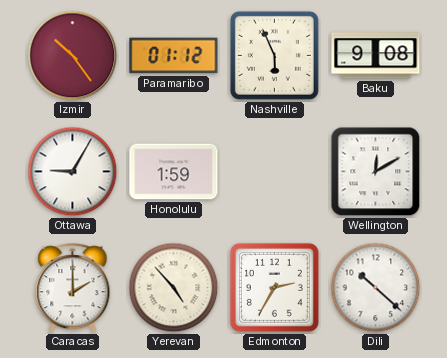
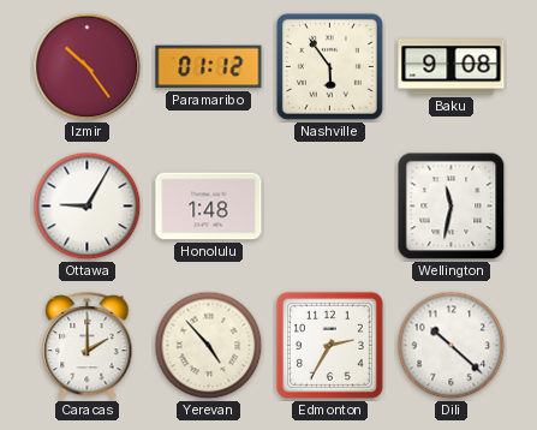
Nashville: 5:56 -> 5:54
Honolulu: 1:59 -> 1:48
Wellington: 12:10 -> 11:32
